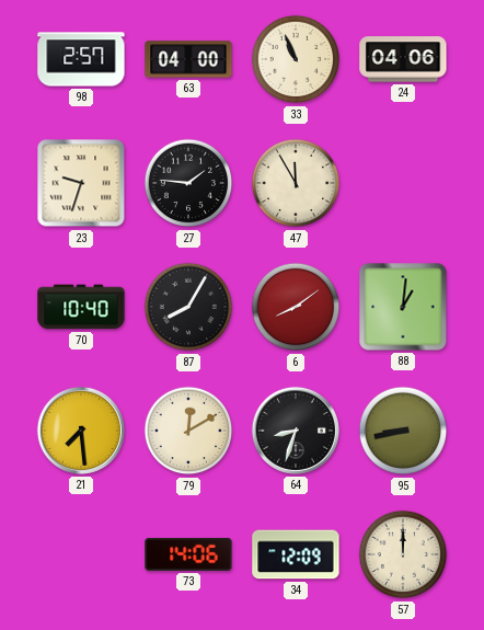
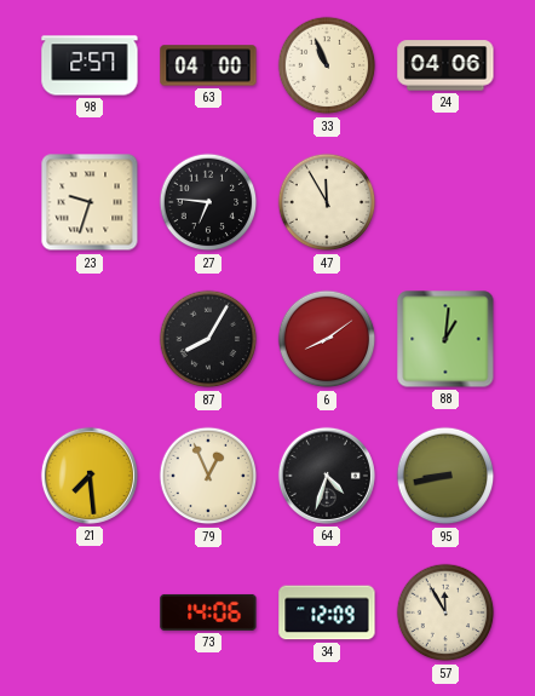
27: 1:46 -> 6:46
70: 10:40 -> none
79: 12:10 -> 12:56
64: 8:33 -> 4:33
57: 12:00 -> 11:55
